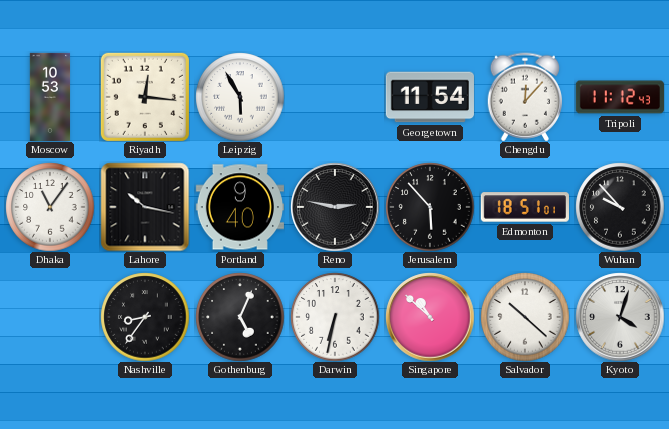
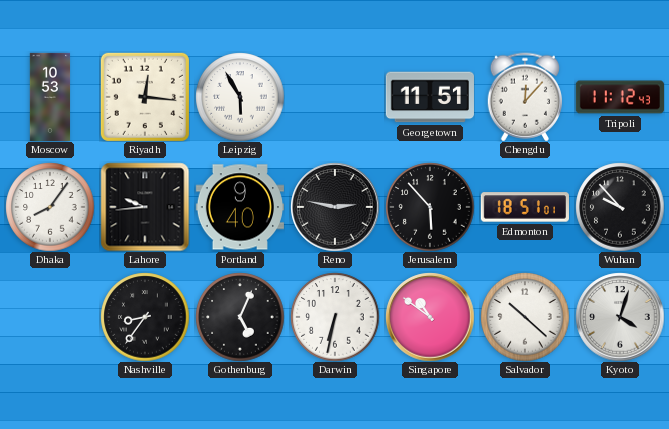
Georgetown: 11:54 -> 11:51
Dhaka: 11:06 -> 8:06
Lahore: 10:17 -> 9:44
Singapore: 10:52 -> 10:51
